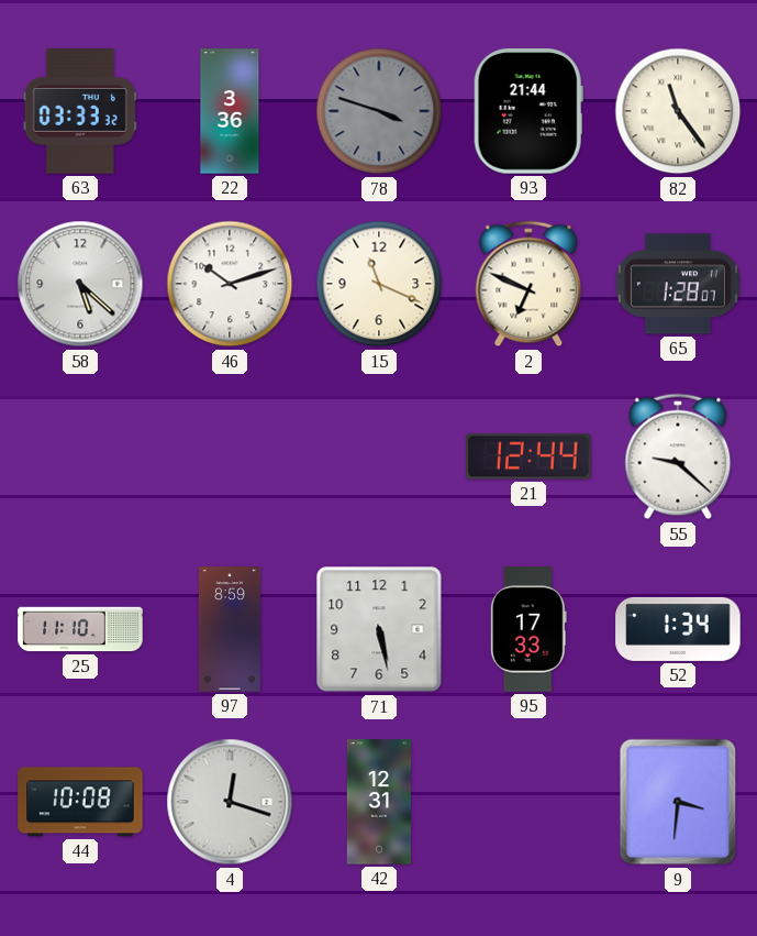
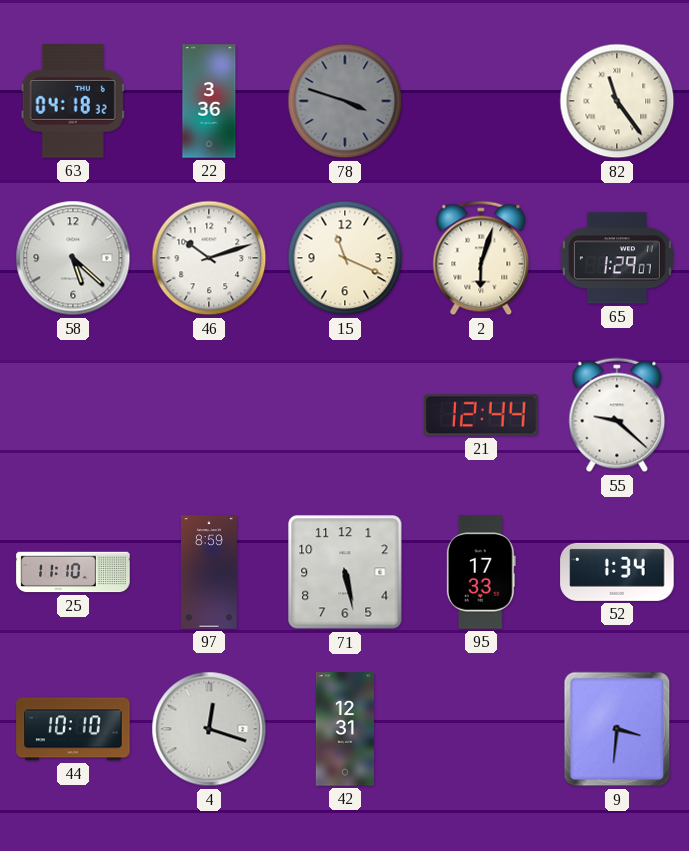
63: 03:33 -> 04:18
93: 21:44 -> none
2: 6:49 -> 6:03
65: 1:28 -> 1:29
44: 10:08 -> 10:10
